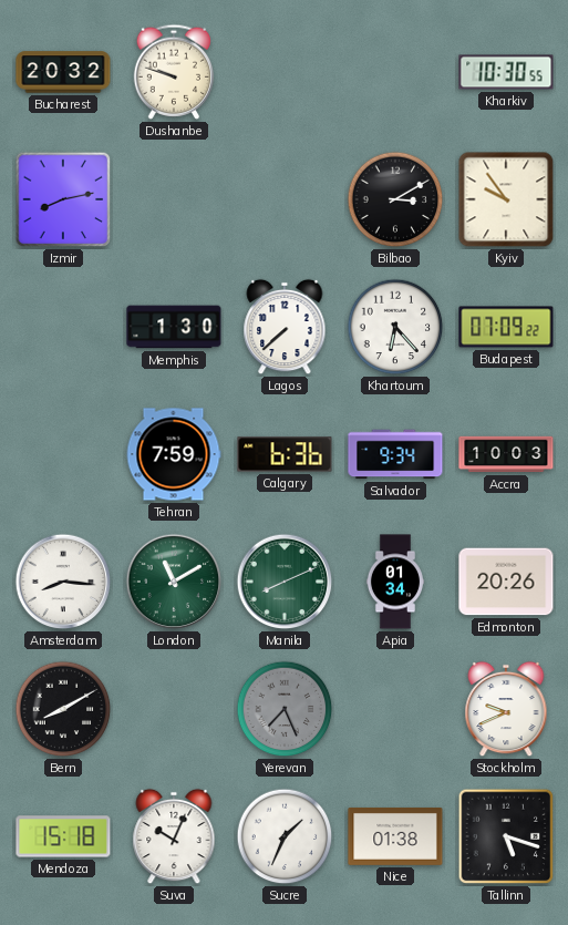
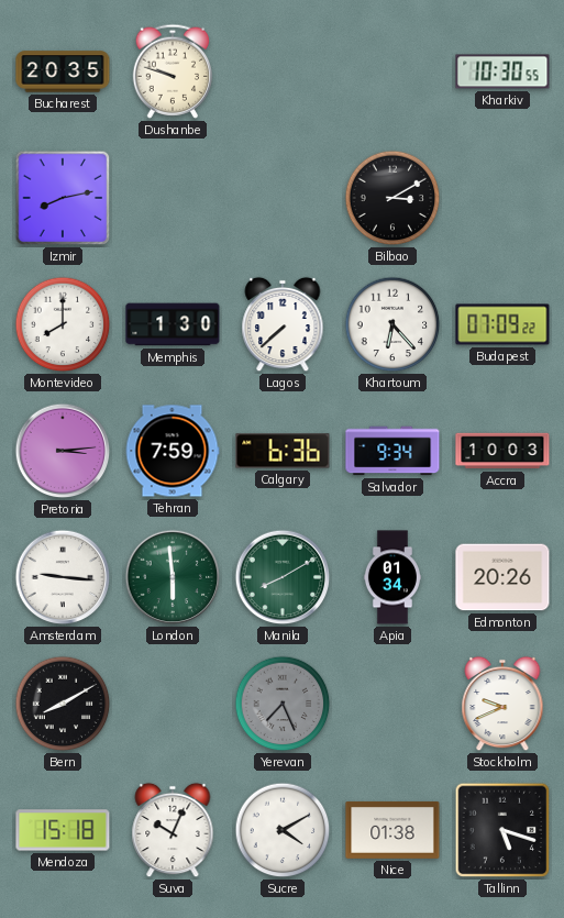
Bucharest: 20:32 -> 20:35
Kyiv: 9:54 -> none
Montevideo: none -> 8:00
Pretoria: none -> 3:14
Amsterdam: 8:16 -> 9:16
London: 11:10 -> 5:59
Manila: 8:11 -> 8:10
Sucre: 1:34 -> 4:10
